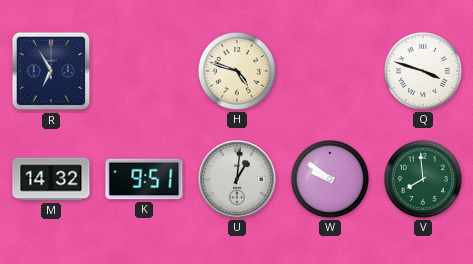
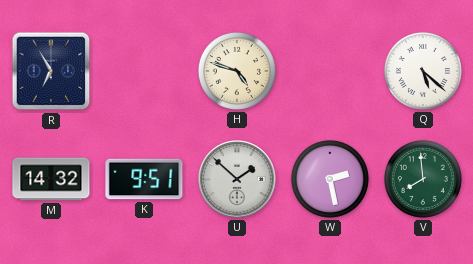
Q: 3:48 -> 5:22
U: 1:01 -> 1:52
W: 9:51 -> 2:28
